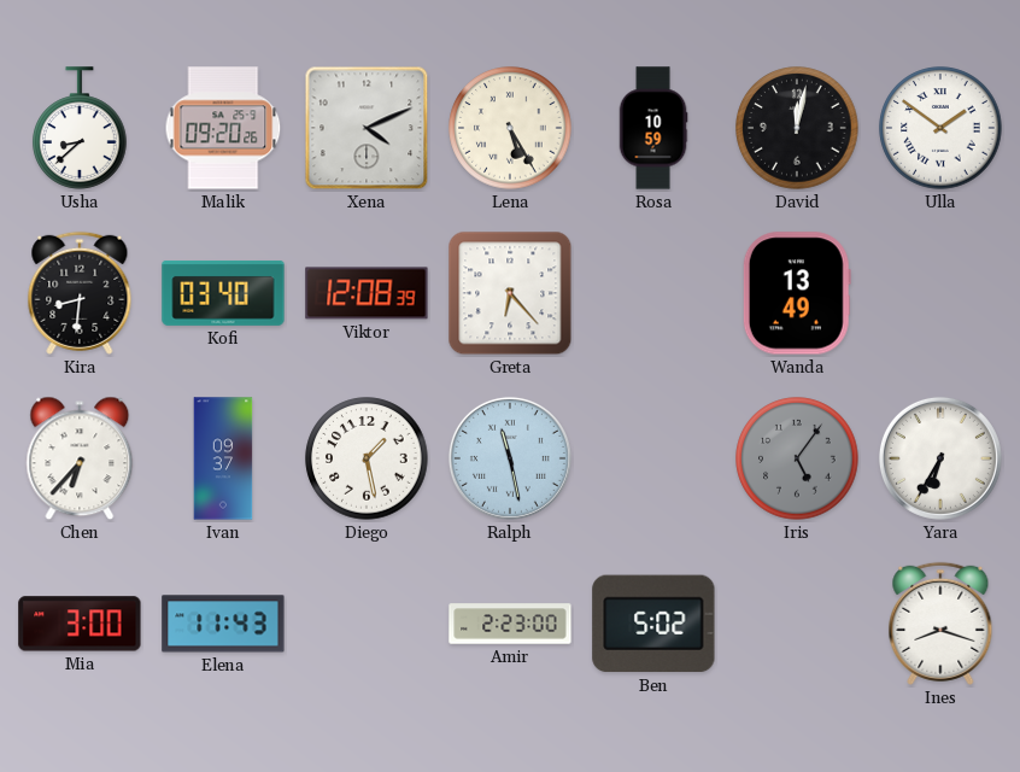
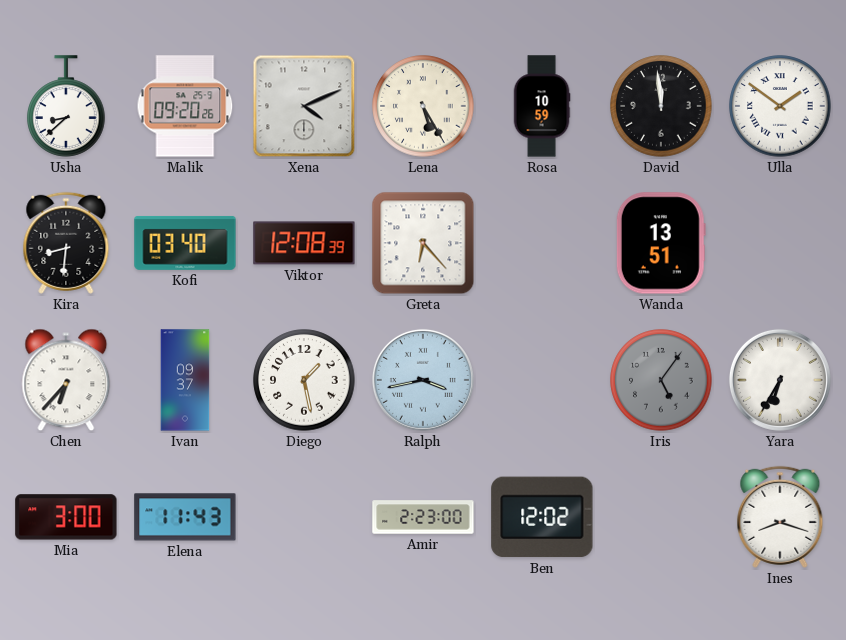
David: 12:02 -> 11:59
Wanda: 13:49 -> 13:51
Ralph: 11:28 -> 3:43
Ben: 5:02 -> 12:02
